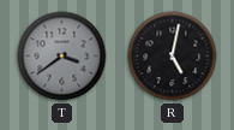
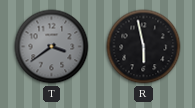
R: 5:02 -> 5:58
